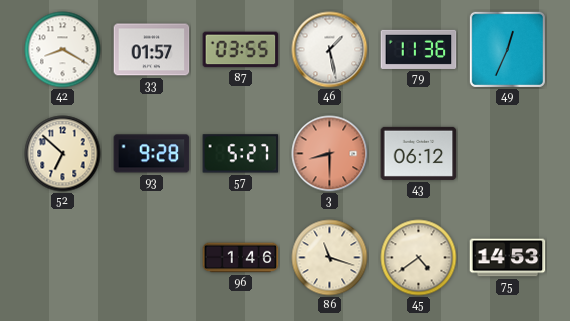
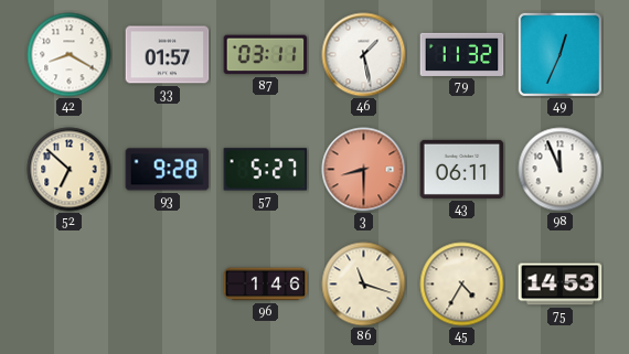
87: 03:55 -> 03:11
79: 11:36 -> 11:32
43: 06:12 -> 06:11
98: none -> 11:56
45: 4:39 -> 4:35
